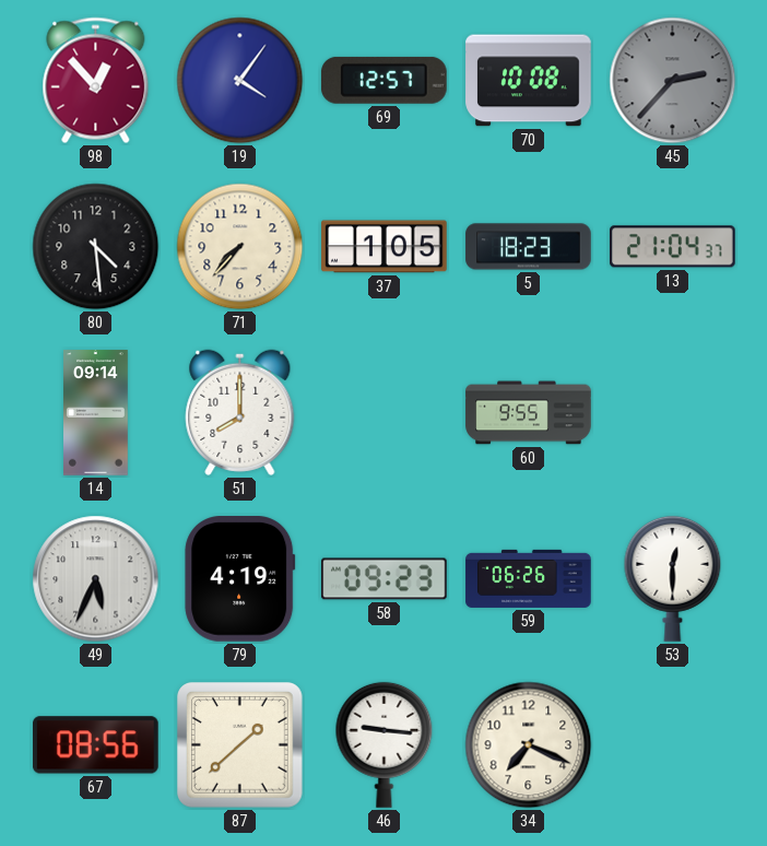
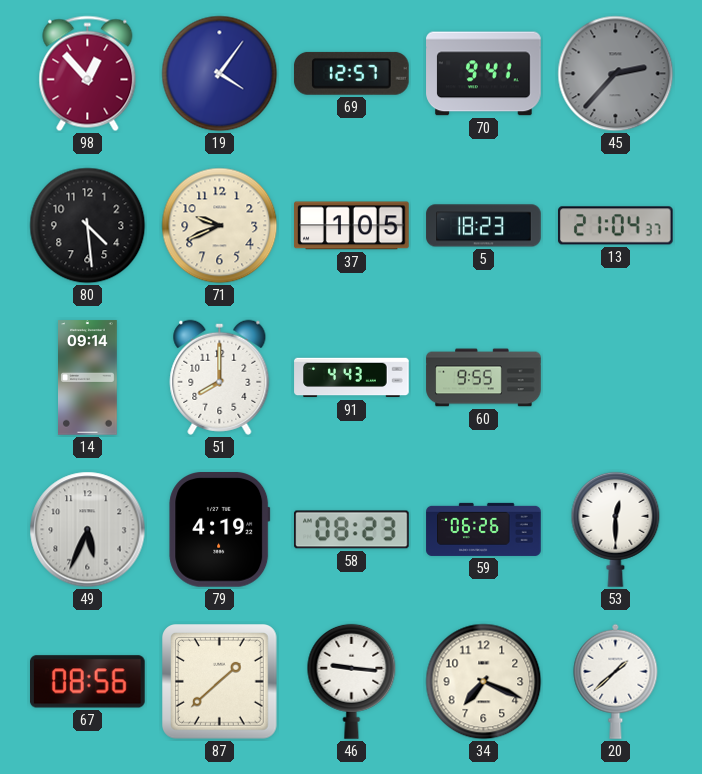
70: 10:08 -> 9:41
71: 7:37 -> 9:41
91: none -> 4:43
58: 09:23 -> 08:23
20: none -> 1:38
